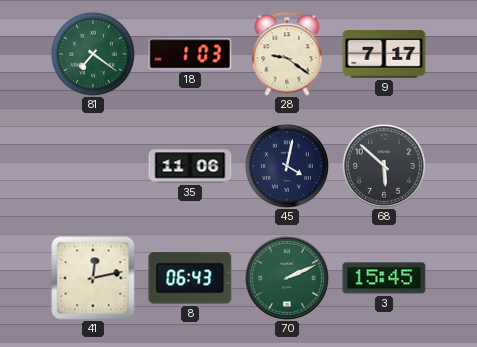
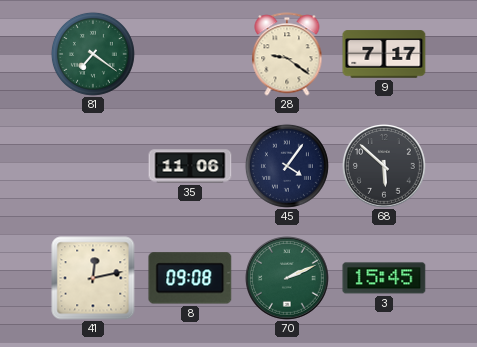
18: 1:03 -> none
45: 4:02 -> 4:06
8: 06:43 -> 09:08
